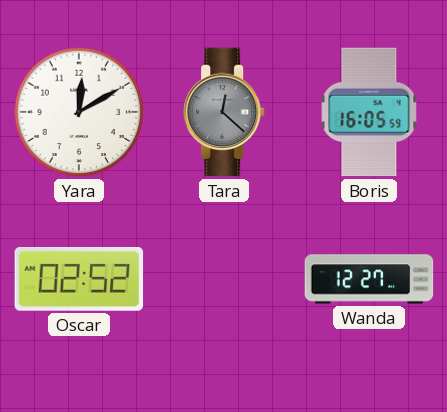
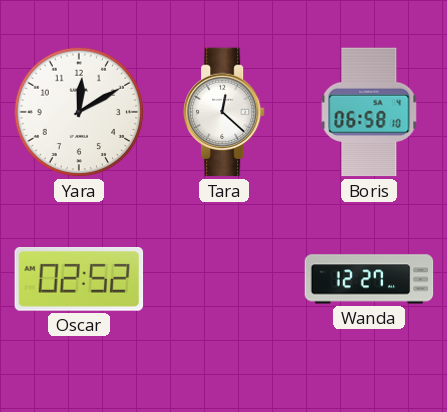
Tara dial: grey -> white
Boris: 16:05 -> 06:58
